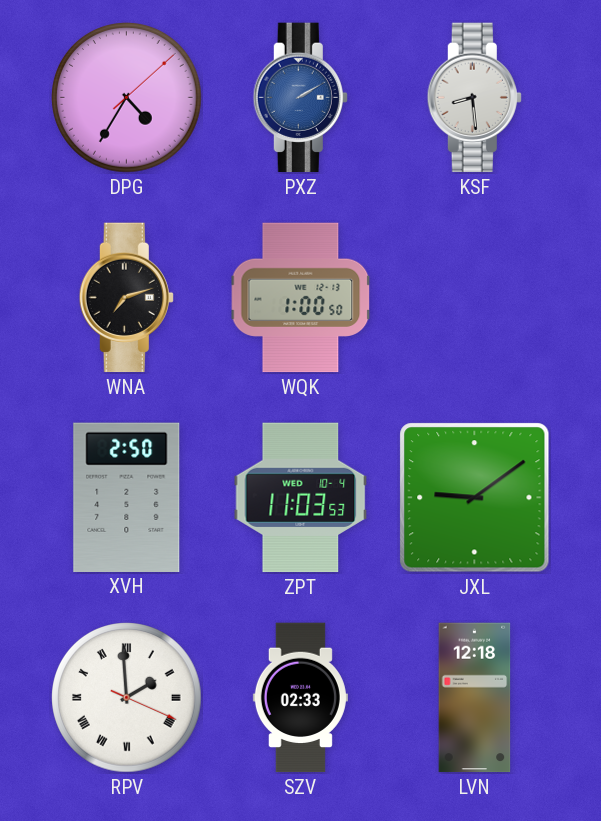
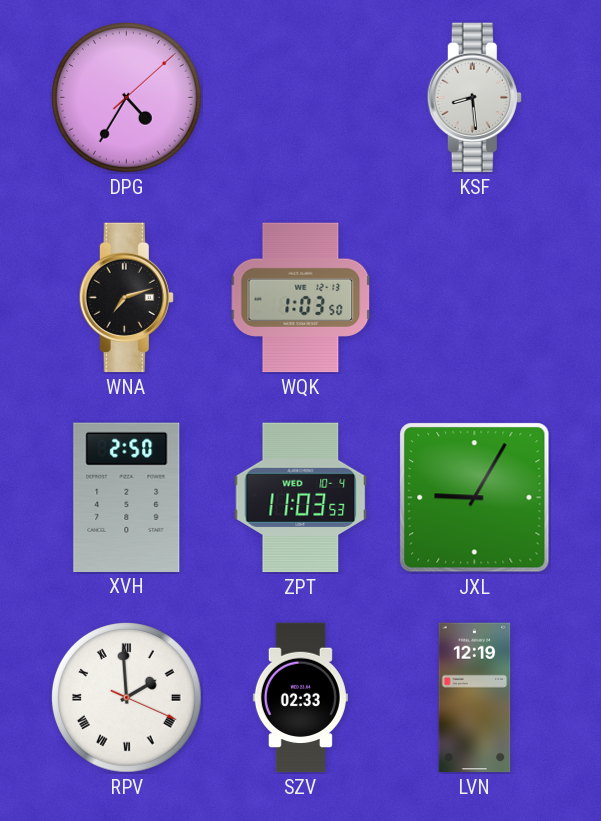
PXZ: 2:10 -> none
WQK: 1:00 -> 1:03
JXL: 9:09 -> 9:05
LVN: 12:18 -> 12:19
